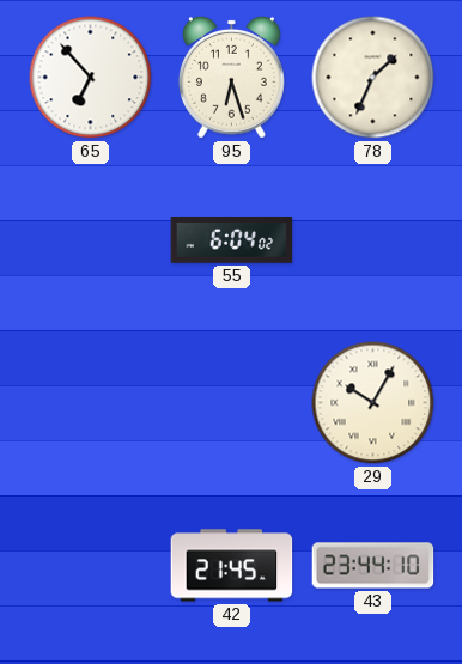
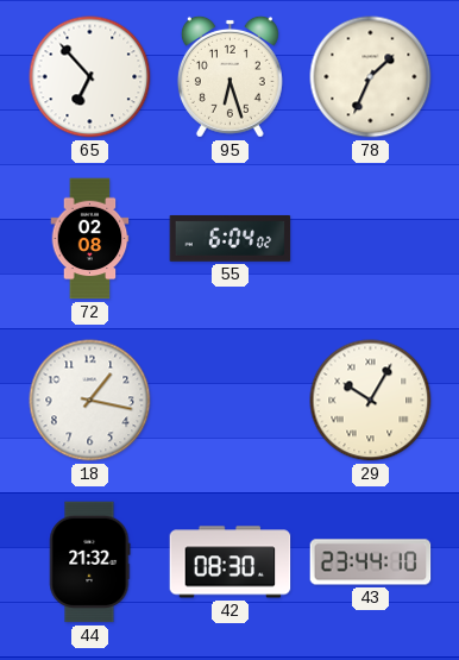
72: none -> 02:08
18: none -> 1:17
44: none -> 21:32
42: 21:45 -> 08:30
